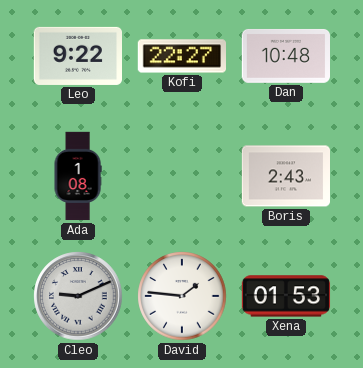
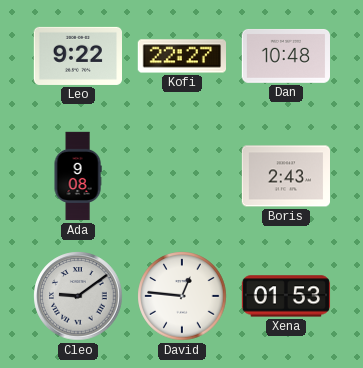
Ada: 1:08 -> 9:08
Cleo: 9:11 -> 9:09
David: 1:46 -> 12:46
